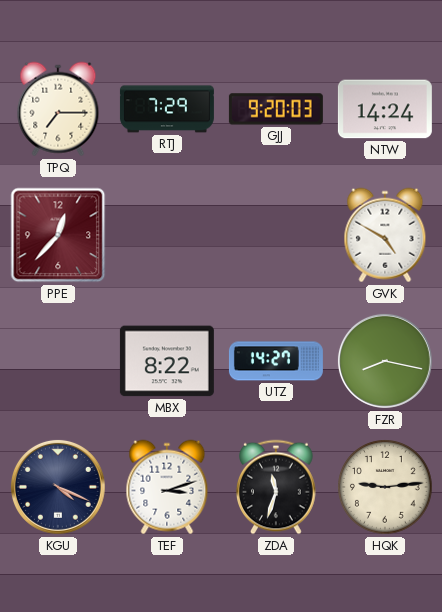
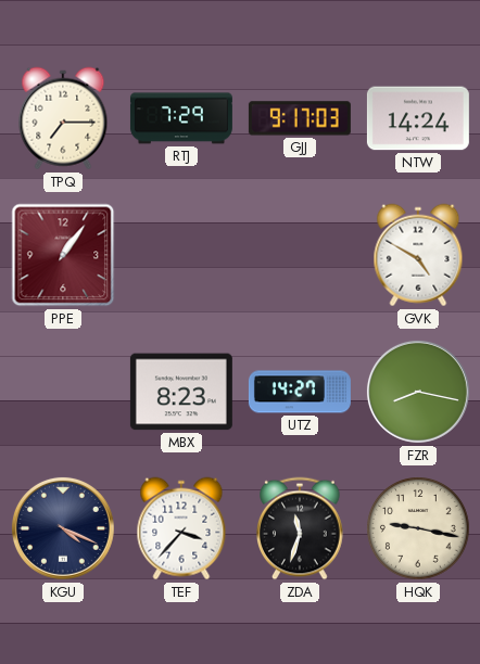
GJJ: 9:20 -> 9:17
PPE: 12:37 -> 1:06
MBX: 8:22 -> 8:23
TEF: 3:12 -> 3:37
HQK: 9:14 -> 9:17
